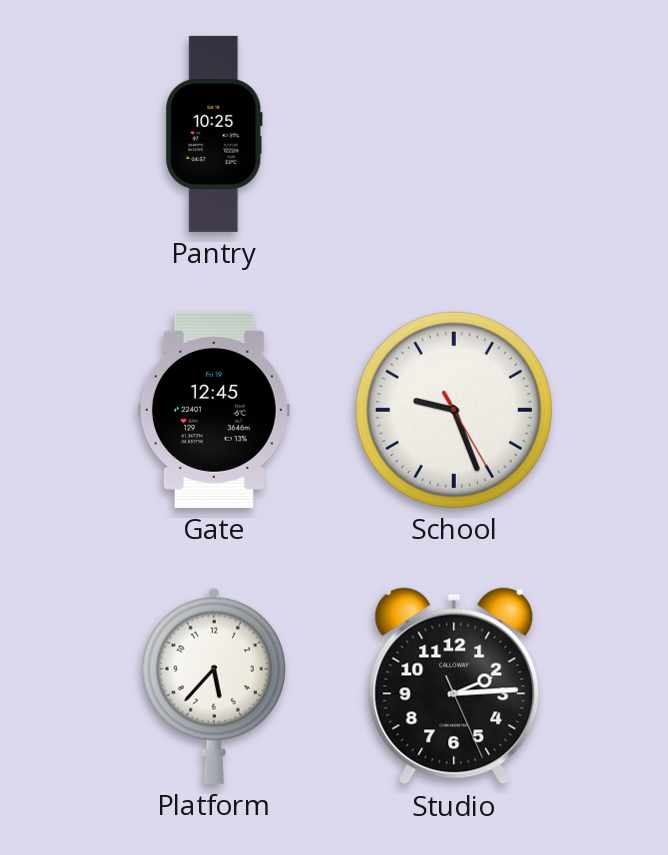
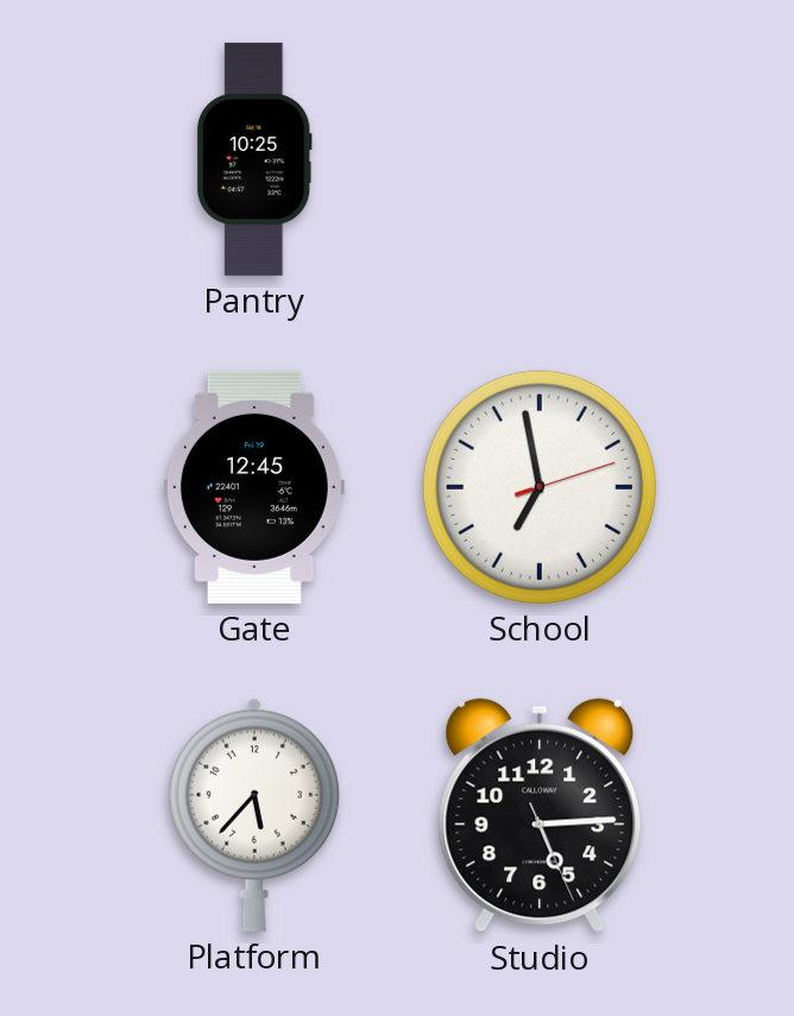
School: 9:26 -> 6:58
Studio: 2:14 -> 5:14
